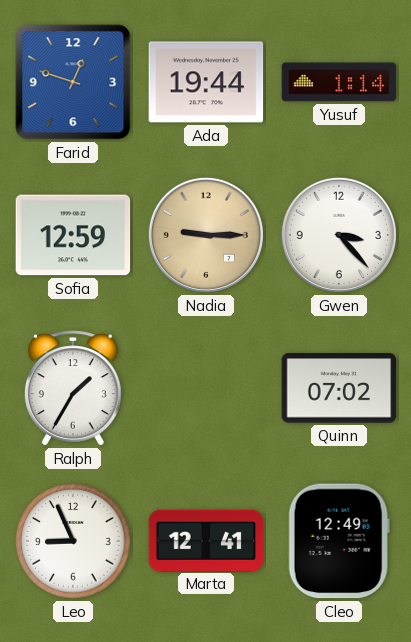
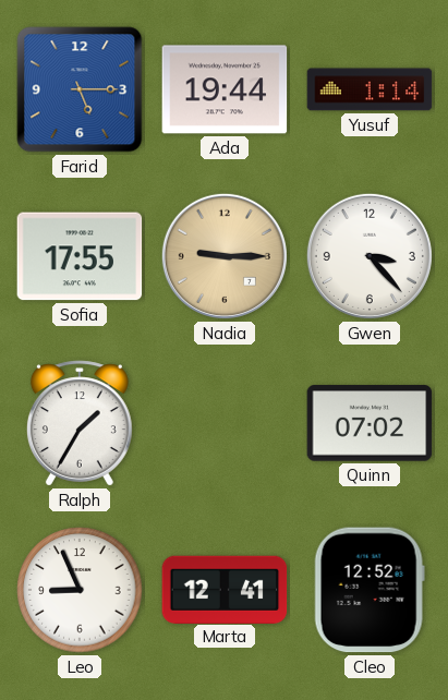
Farid: 12:48 -> 5:15
Sofia: 12:59 -> 17:55
Cleo: 12:49 -> 12:52
